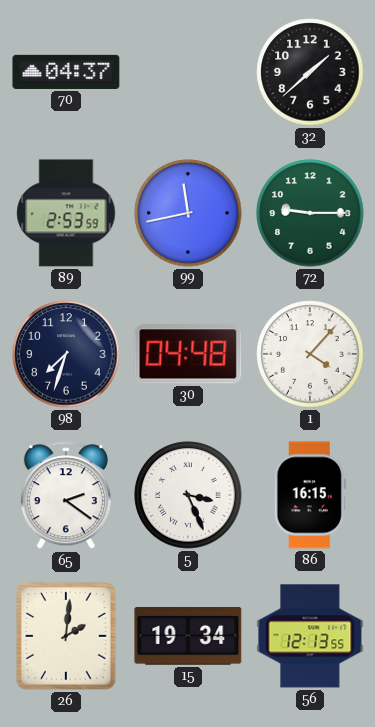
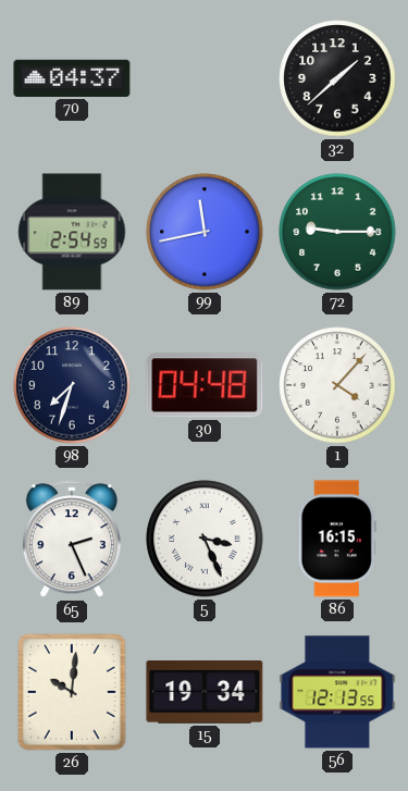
89: 2:53 -> 2:54
65: 2:21 -> 2:26
26: 2:01 -> 10:01
